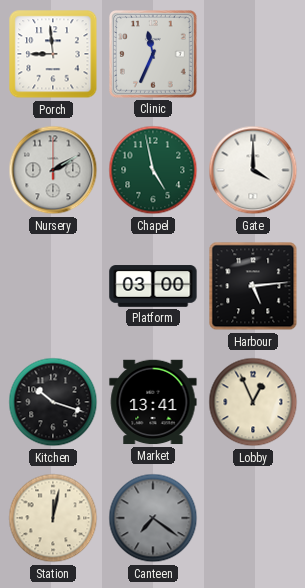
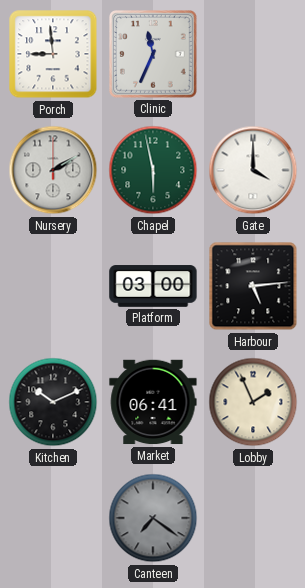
Chapel: 4:58 -> 5:58
Kitchen: 10:18 -> 10:11
Market: 13:41 -> 06:41
Lobby: 12:56 -> 1:56
Station: 12:02 -> none
